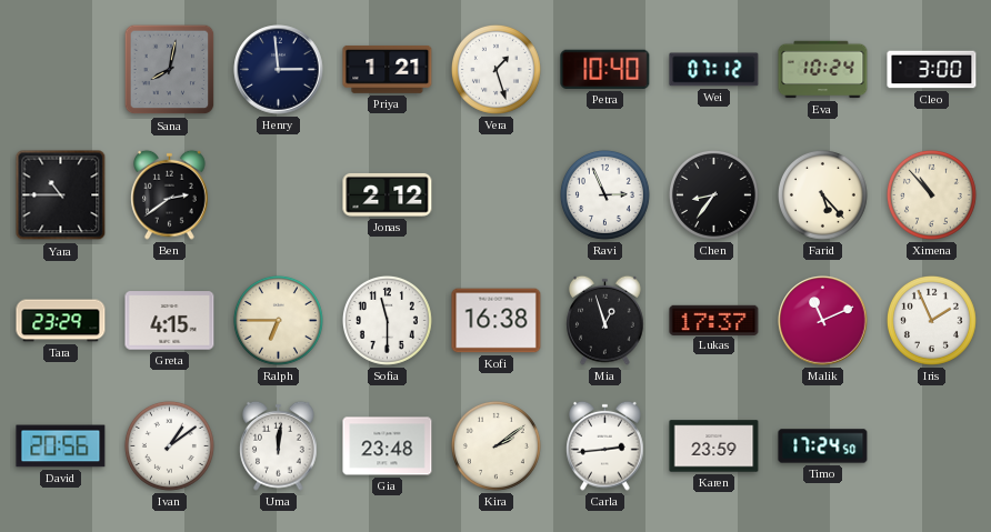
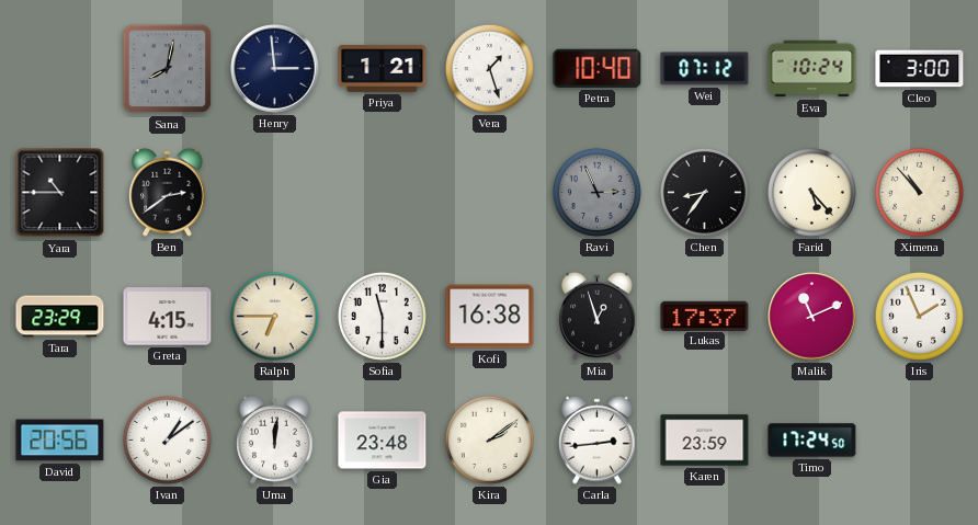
Jonas: 2:12 -> none
Ravi dial: white -> grey
